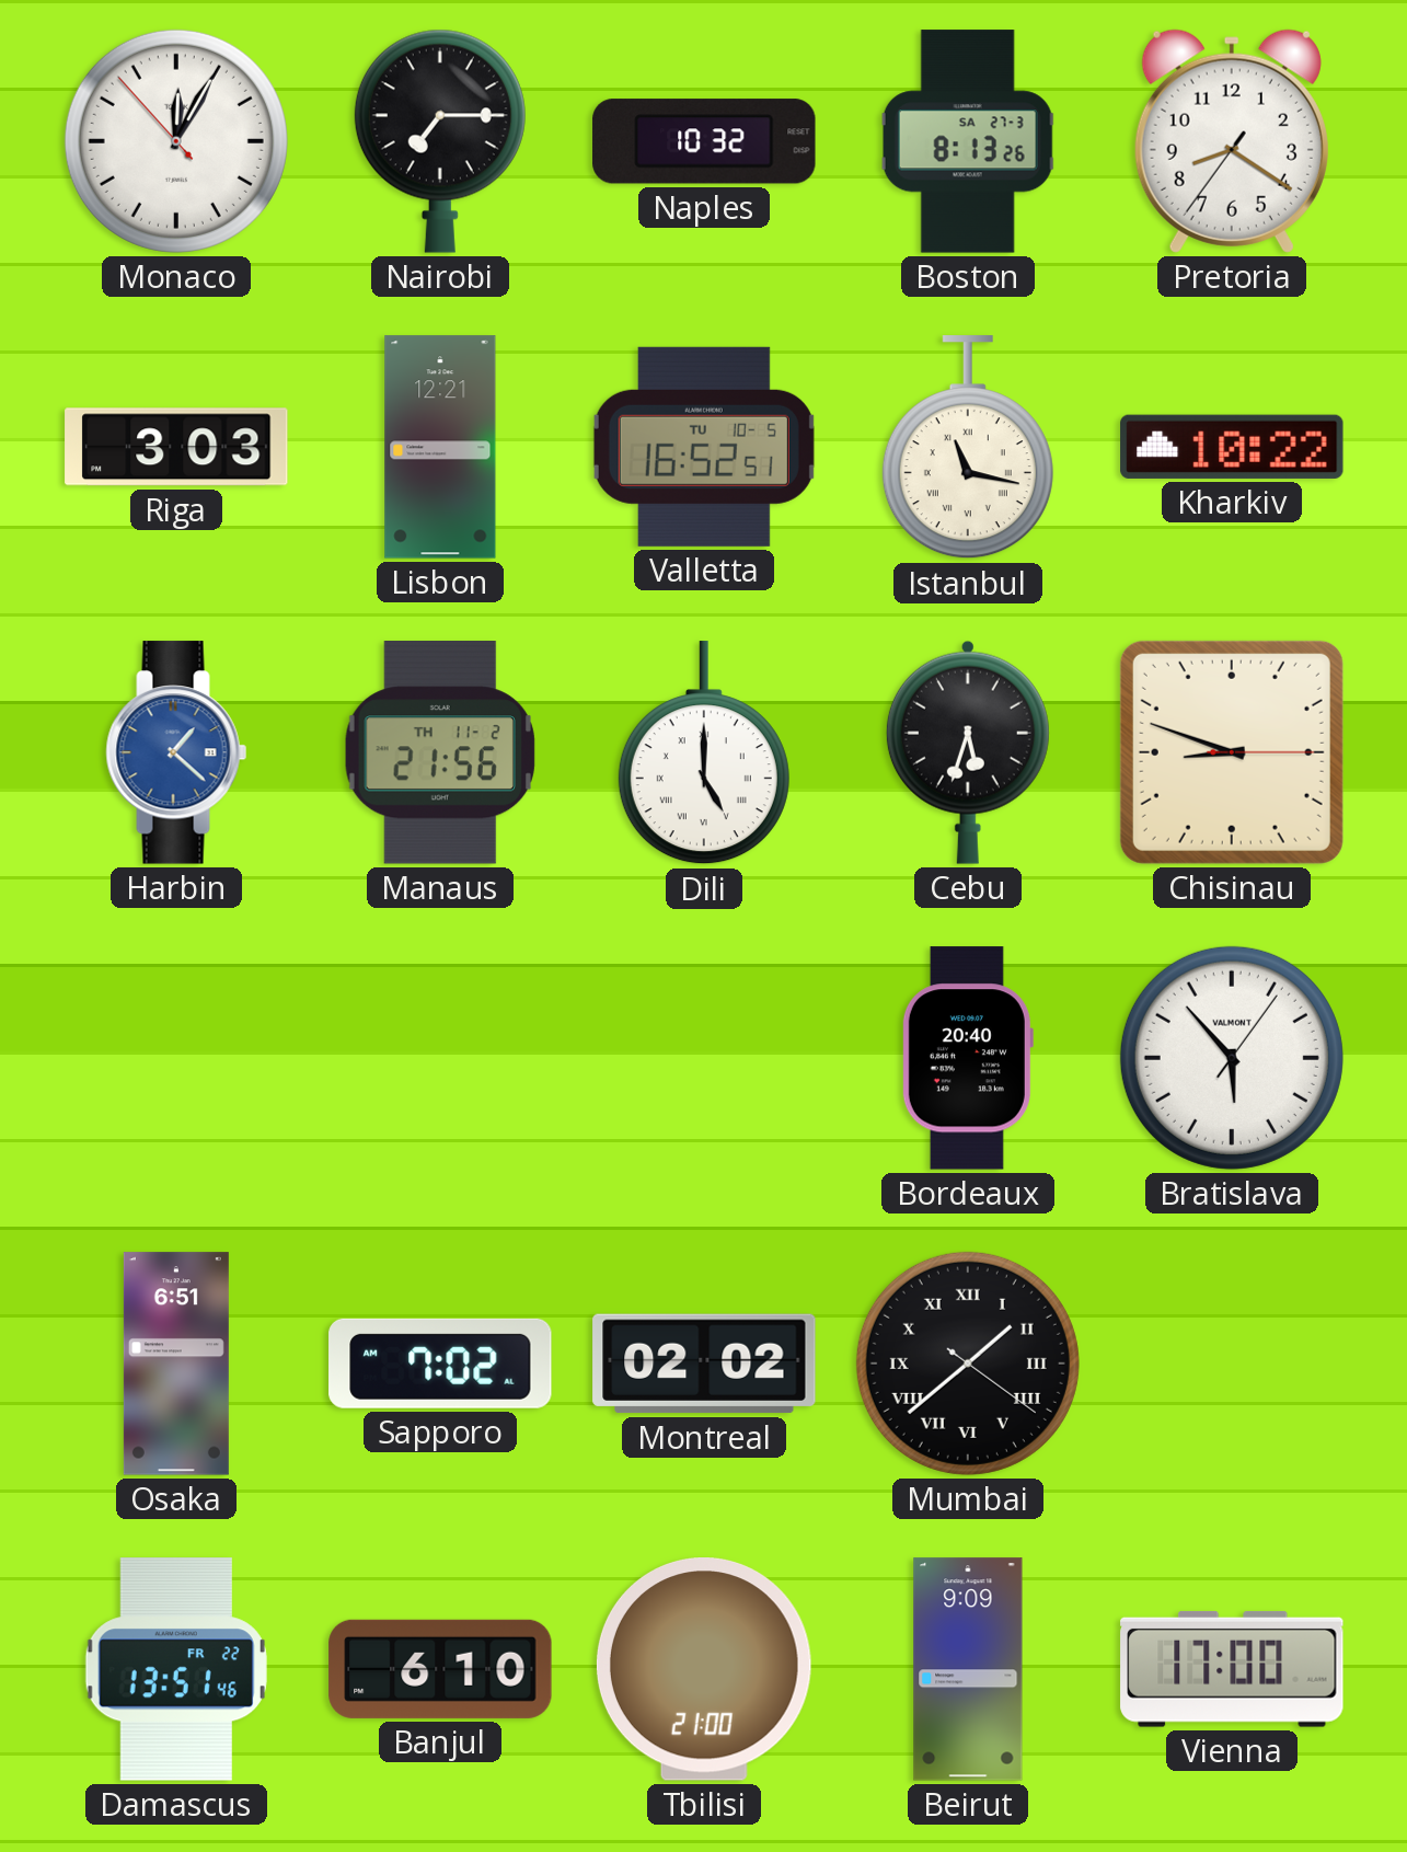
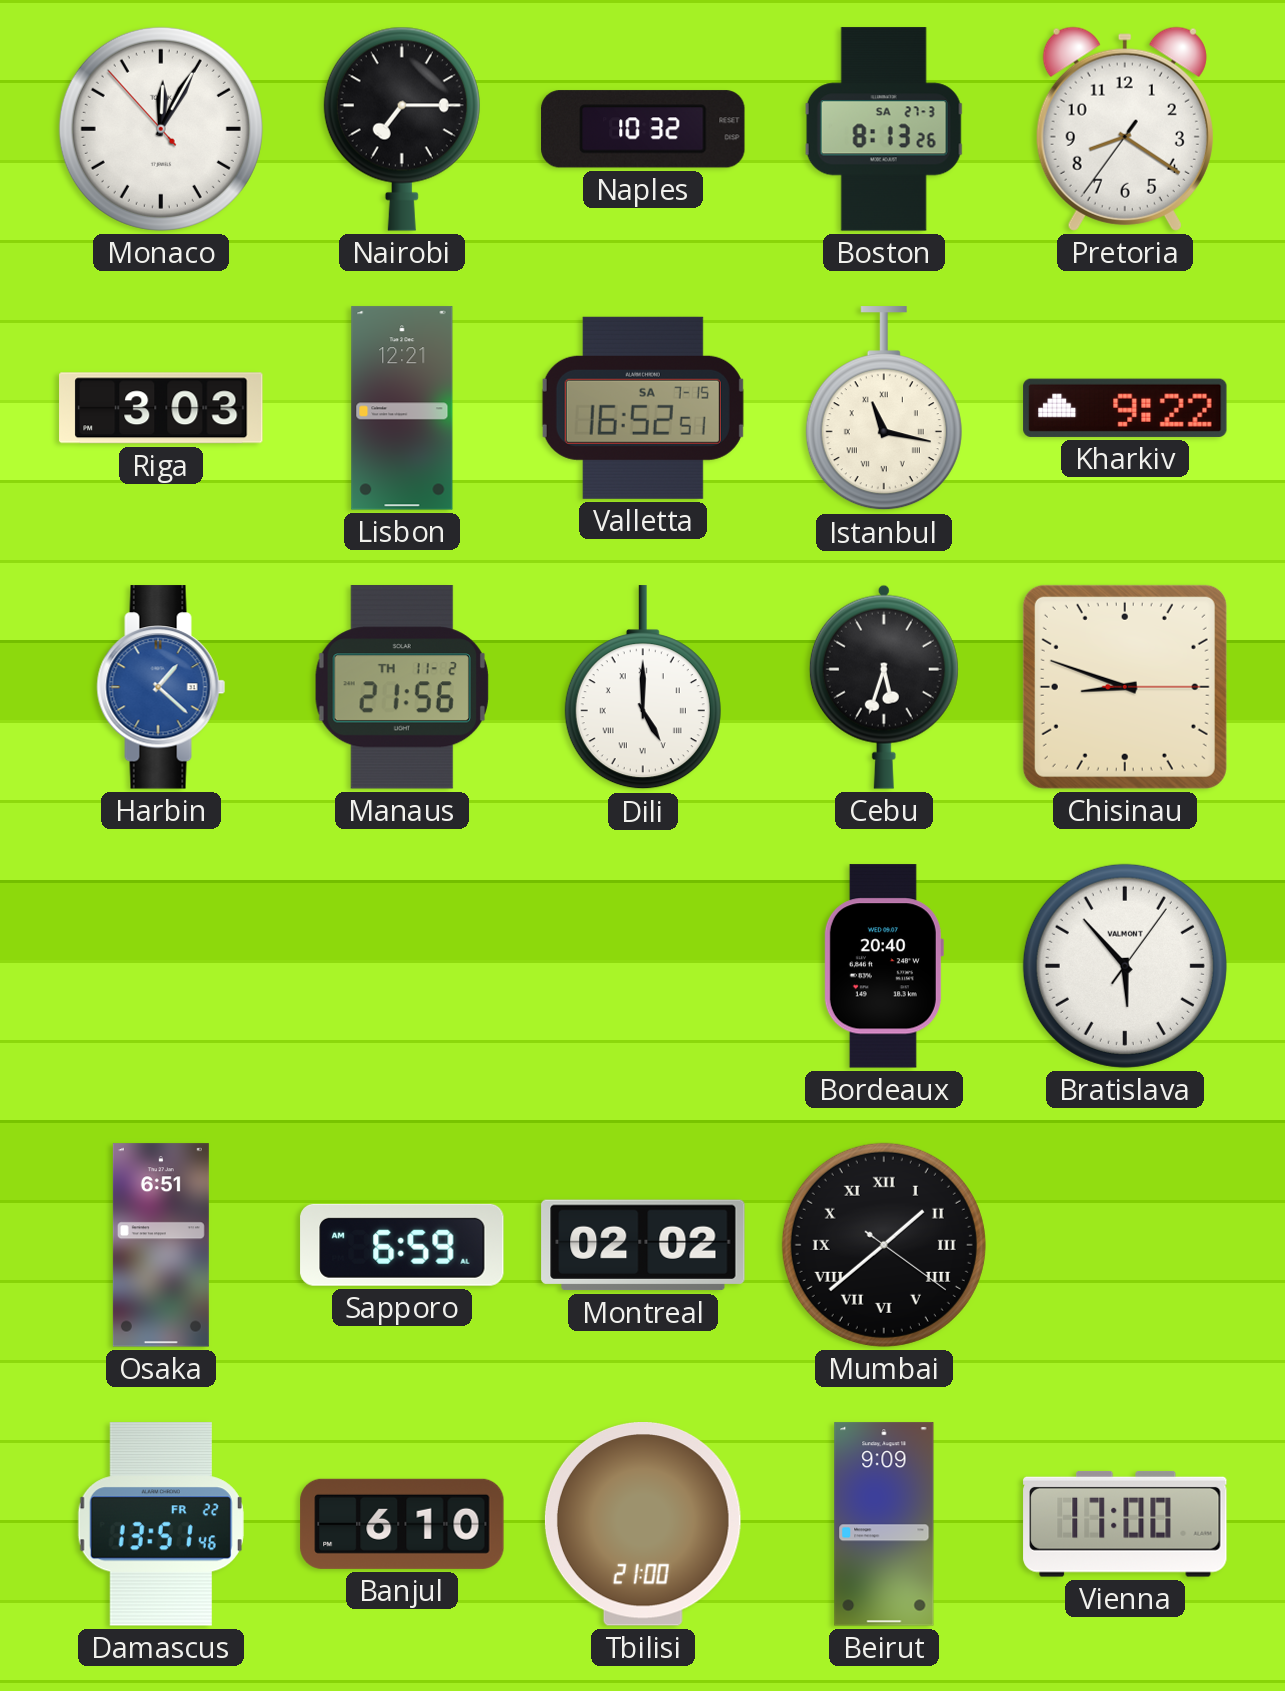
Valletta date: TU 10-5 -> SA 7-15
Kharkiv: 10:22 -> 9:22
Sapporo: 7:02 -> 6:59
